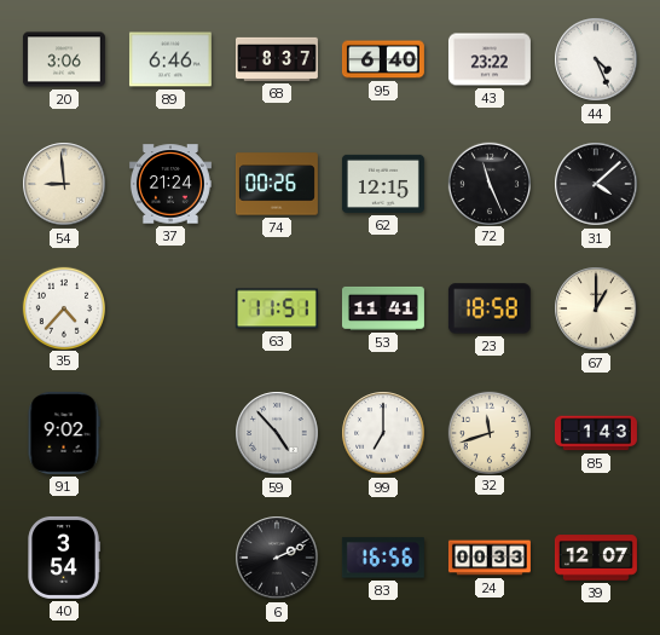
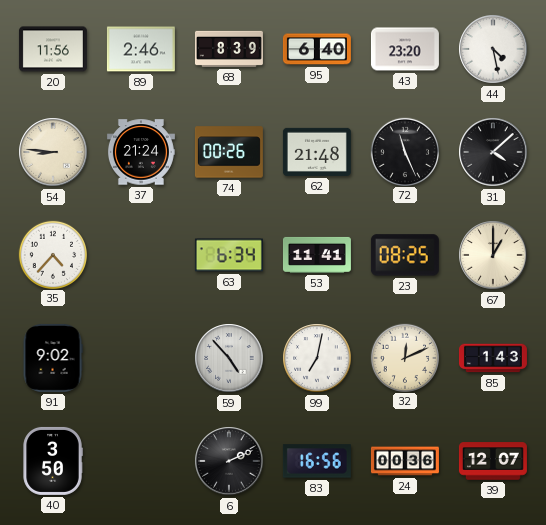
20: 3:06 -> 11:56
89: 6:46 -> 2:46
68: 8:37 -> 8:39
43: 23:22 -> 23:20
44: 4:26 -> 4:28
54: 8:59 -> 8:46
62: 12:15 -> 21:48
63: 11:51 -> 6:34
23: 18:58 -> 08:25
99: 7:00 -> 7:02
32: 11:42 -> 12:11
40: 3:54 -> 3:50
24: 00:33 -> 00:36
